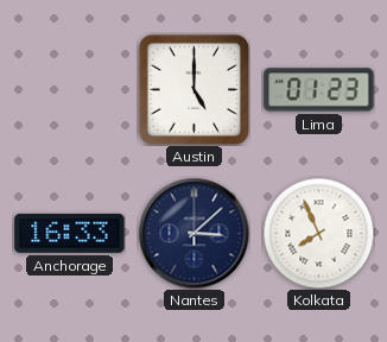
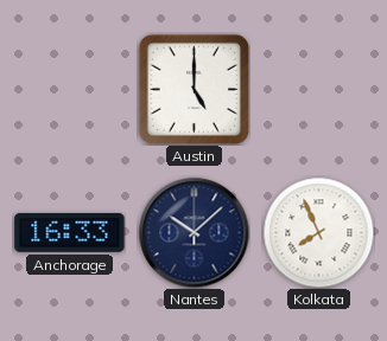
Lima: 01:23 -> none
Nantes: 3:08 -> 10:08
